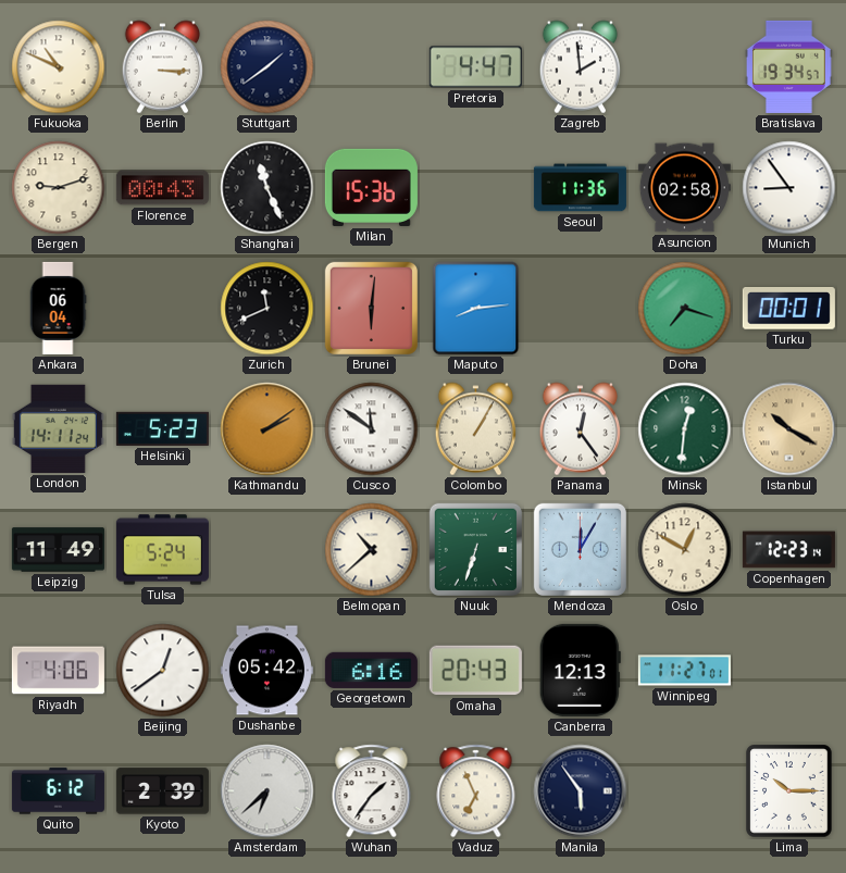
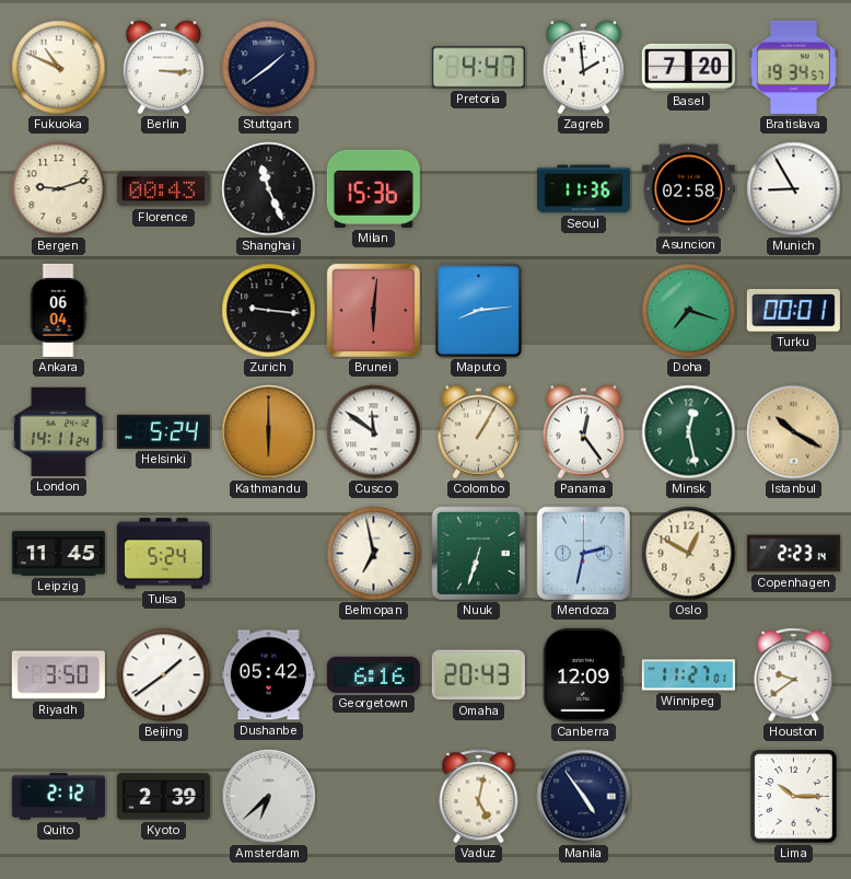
Basel: none -> 7:20
Munich: 8:54 -> 8:55
Zurich: 11:41 -> 9:16
Helsinki: 5:23 -> 5:24
Kathmandu: 2:09 -> 6:00
Minsk: 12:31 -> 12:28
Leipzig: 11:49 -> 11:45
Belmopan: 10:38 -> 6:58
Mendoza: 12:05 -> 2:32
Copenhagen: 12:23 -> 2:23
Riyadh: 4:06 -> 3:50
Beijing: 12:39 -> 1:39
Canberra: 12:13 -> 12:09
Houston: none -> 9:39
Quito: 6:12 -> 2:12
Wuhan: 1:36 -> none
Vaduz: 6:56 -> 5:02
Manila: 5:54 -> 4:54
